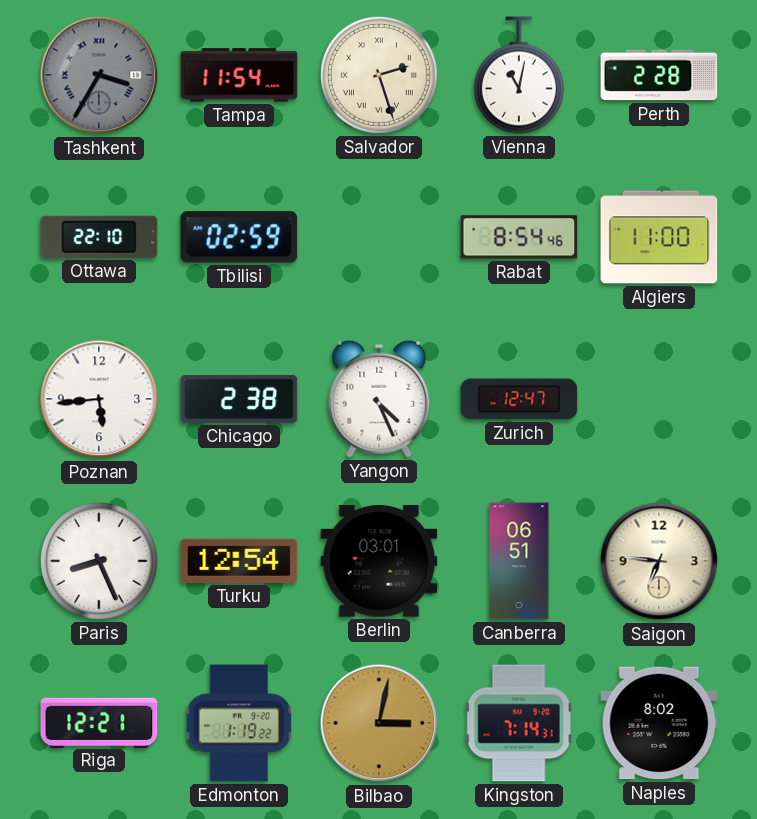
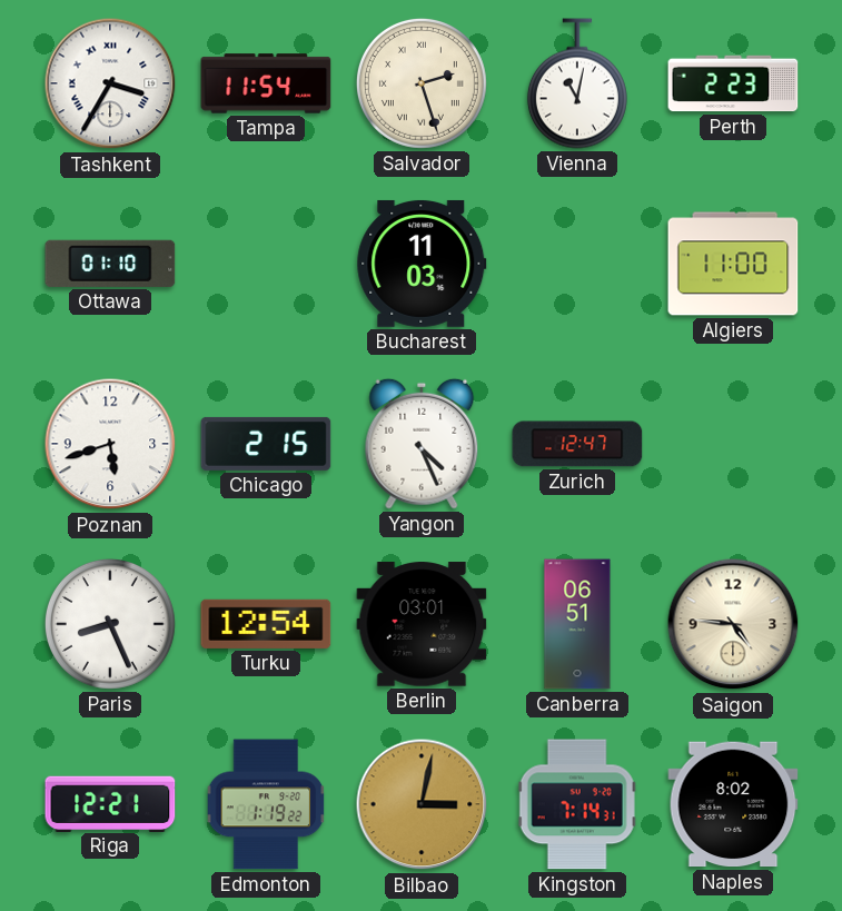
Tashkent dial: grey -> white
Perth: 2:28 -> 2:23
Ottawa: 22:10 -> 01:10
Tbilisi: 02:59 -> none
Bucharest: none -> 11:03
Rabat: 8:54 -> none
Poznan: 5:44 -> 5:42
Chicago: 2:38 -> 2:15
Saigon: 6:46 -> 4:46
